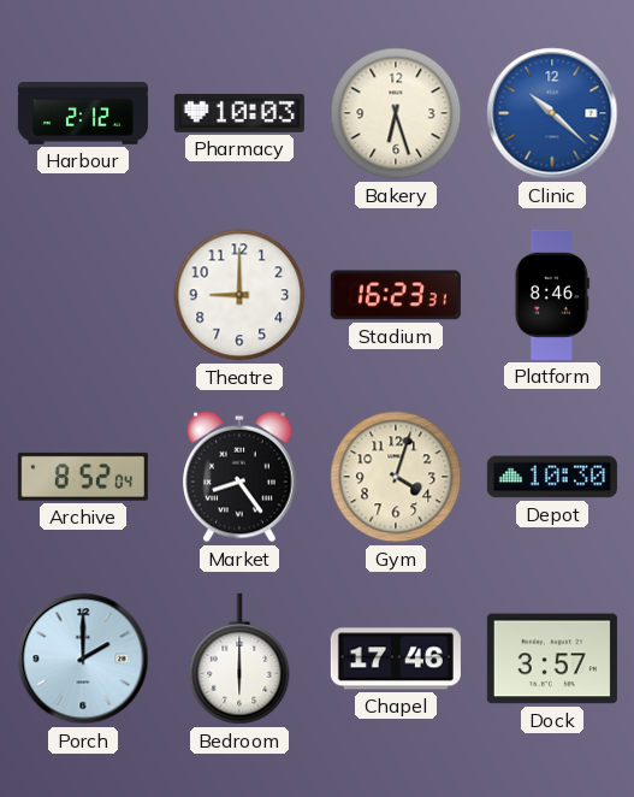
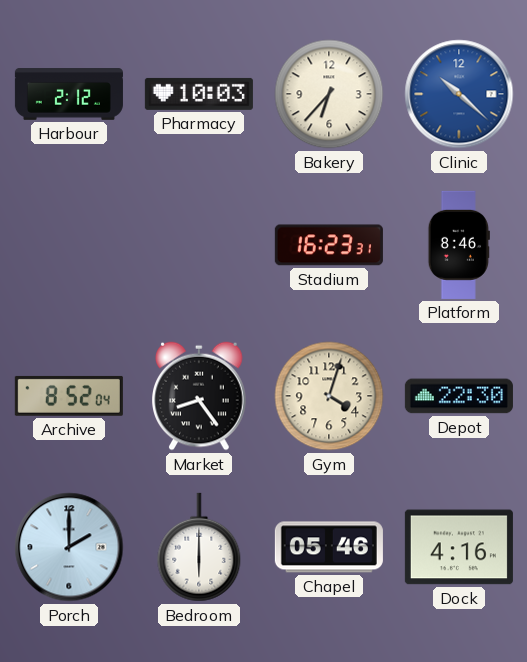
Bakery: 6:27 -> 6:37
Theatre: 9:00 -> none
Depot: 10:30 -> 22:30
Chapel: 17:46 -> 05:46
Dock: 3:57 -> 4:16
